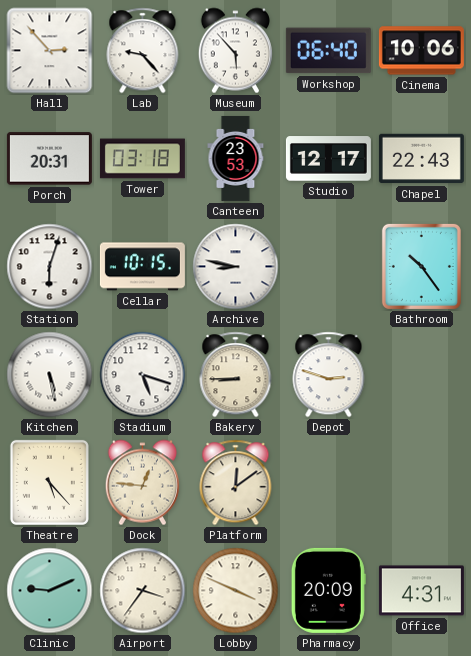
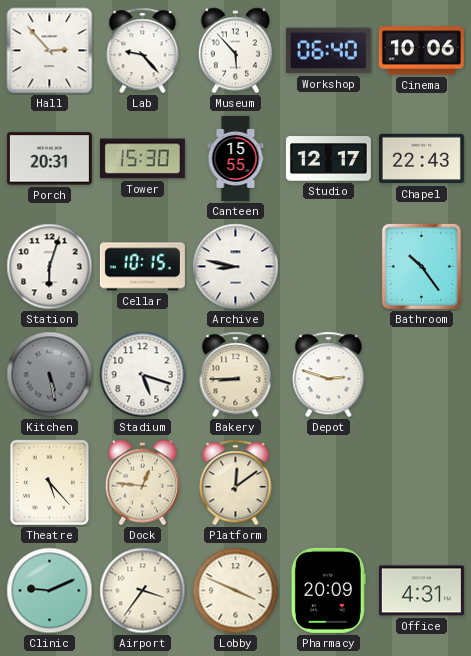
Tower: 03:18 -> 15:30
Canteen: 23:53 -> 15:55
Kitchen dial: white -> grey
